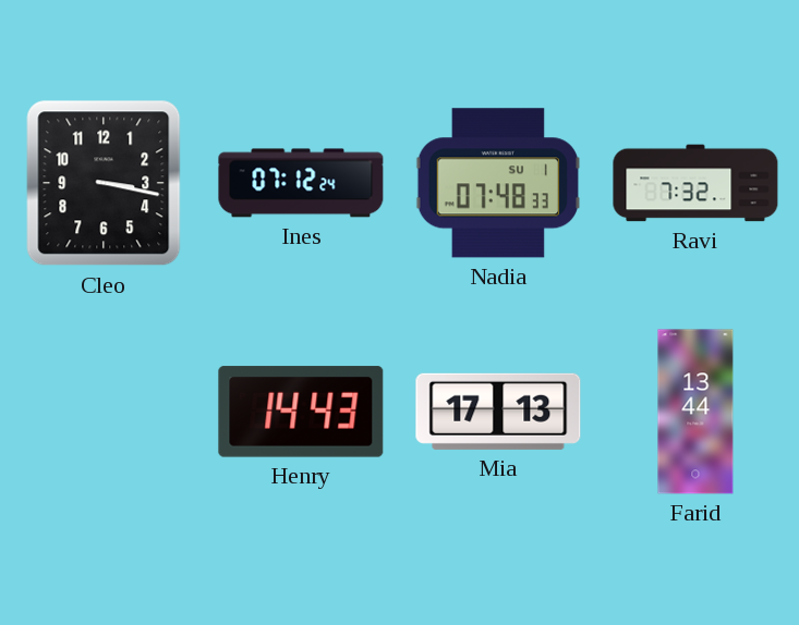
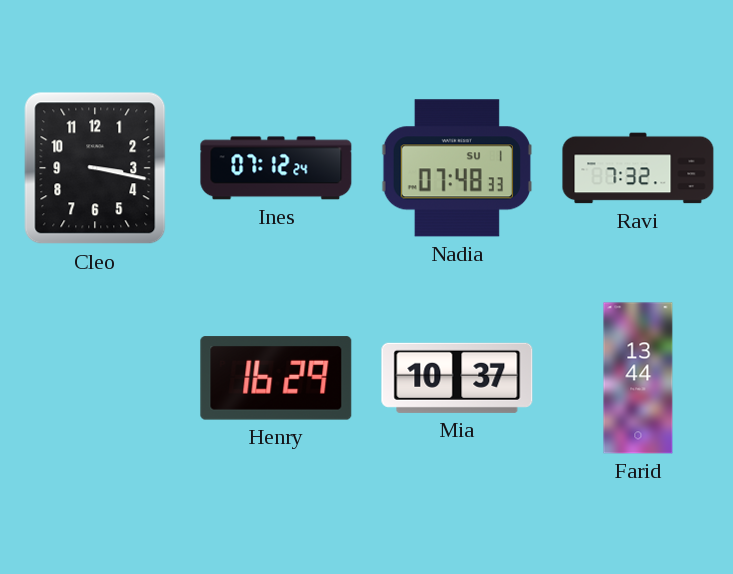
Henry: 14:43 -> 16:29
Mia: 17:13 -> 10:37
